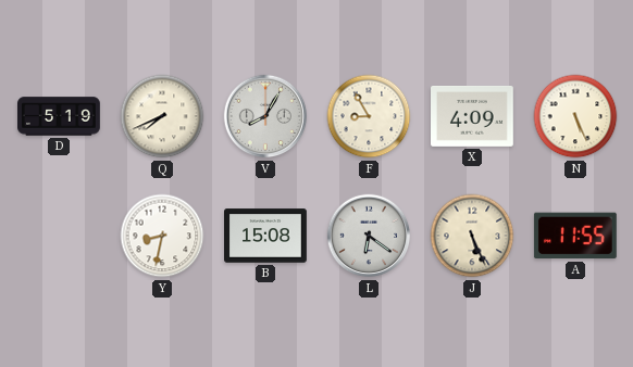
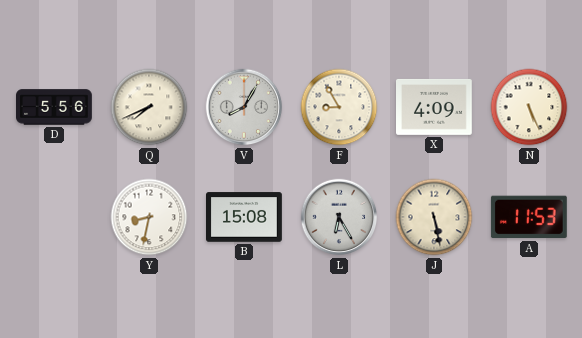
D: 5:19 -> 5:56
L: 6:21 -> 6:25
J: 5:26 -> 5:28
A: 11:55 -> 11:53
